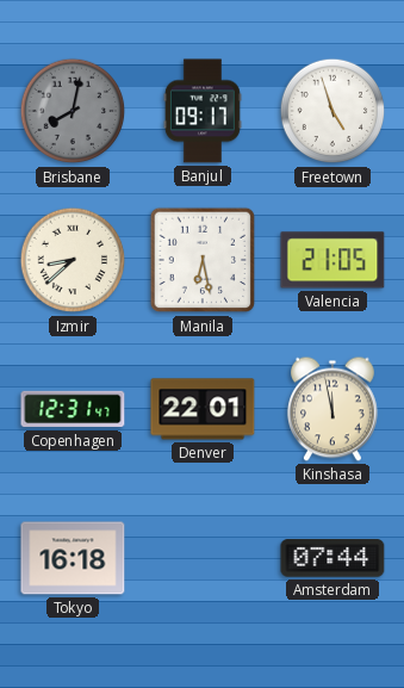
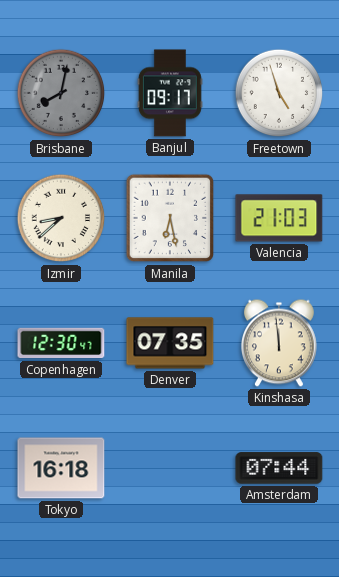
Valencia: 21:05 -> 21:03
Copenhagen: 12:31 -> 12:30
Denver: 22:01 -> 07:35
Kinshasa: 11:58 -> 11:59
